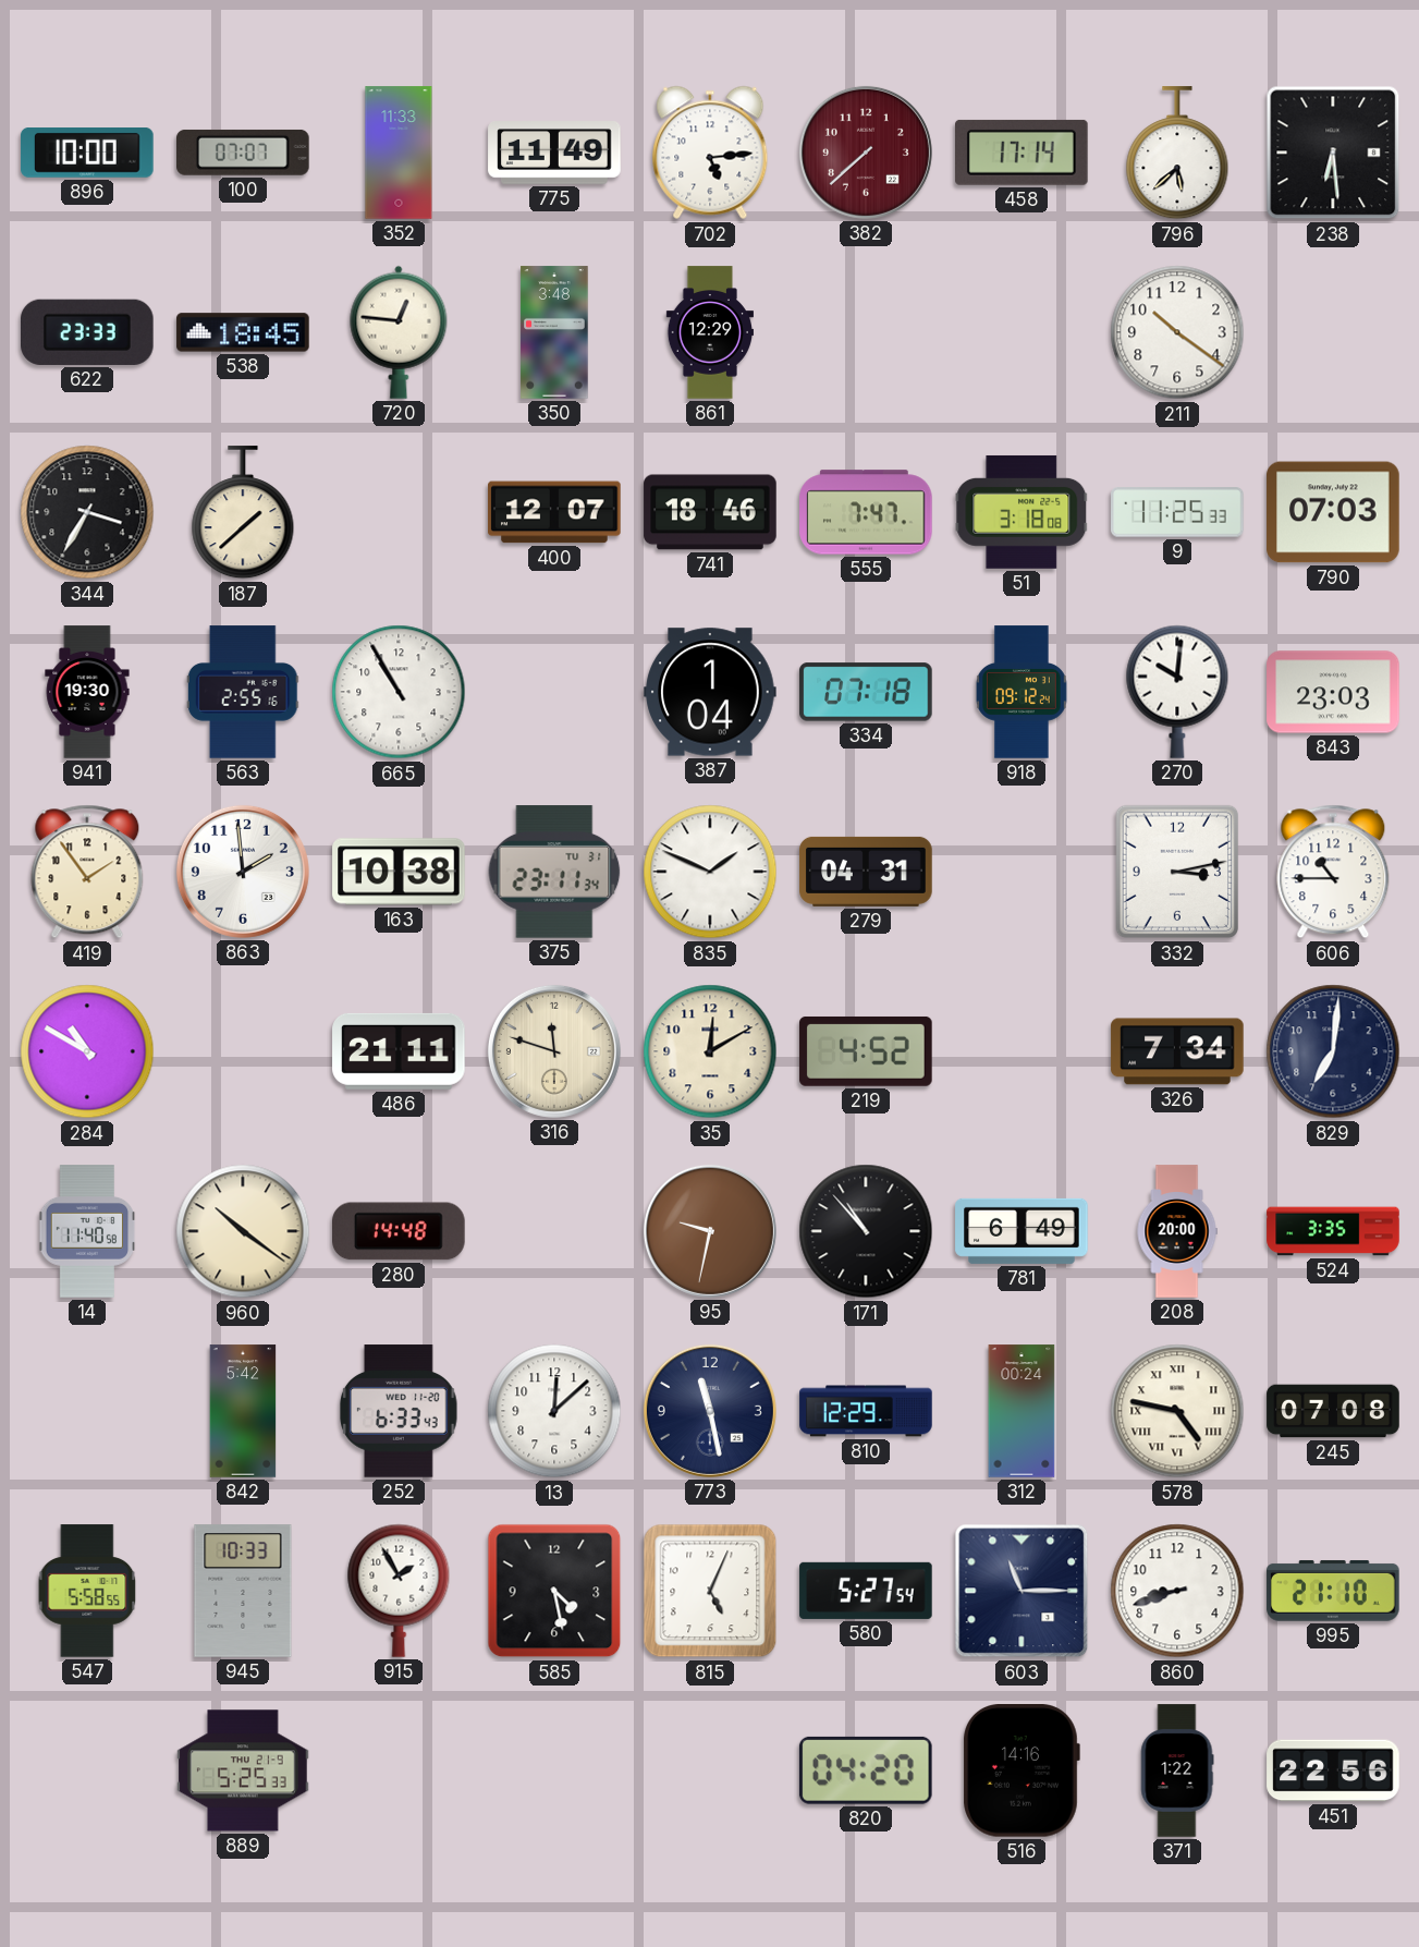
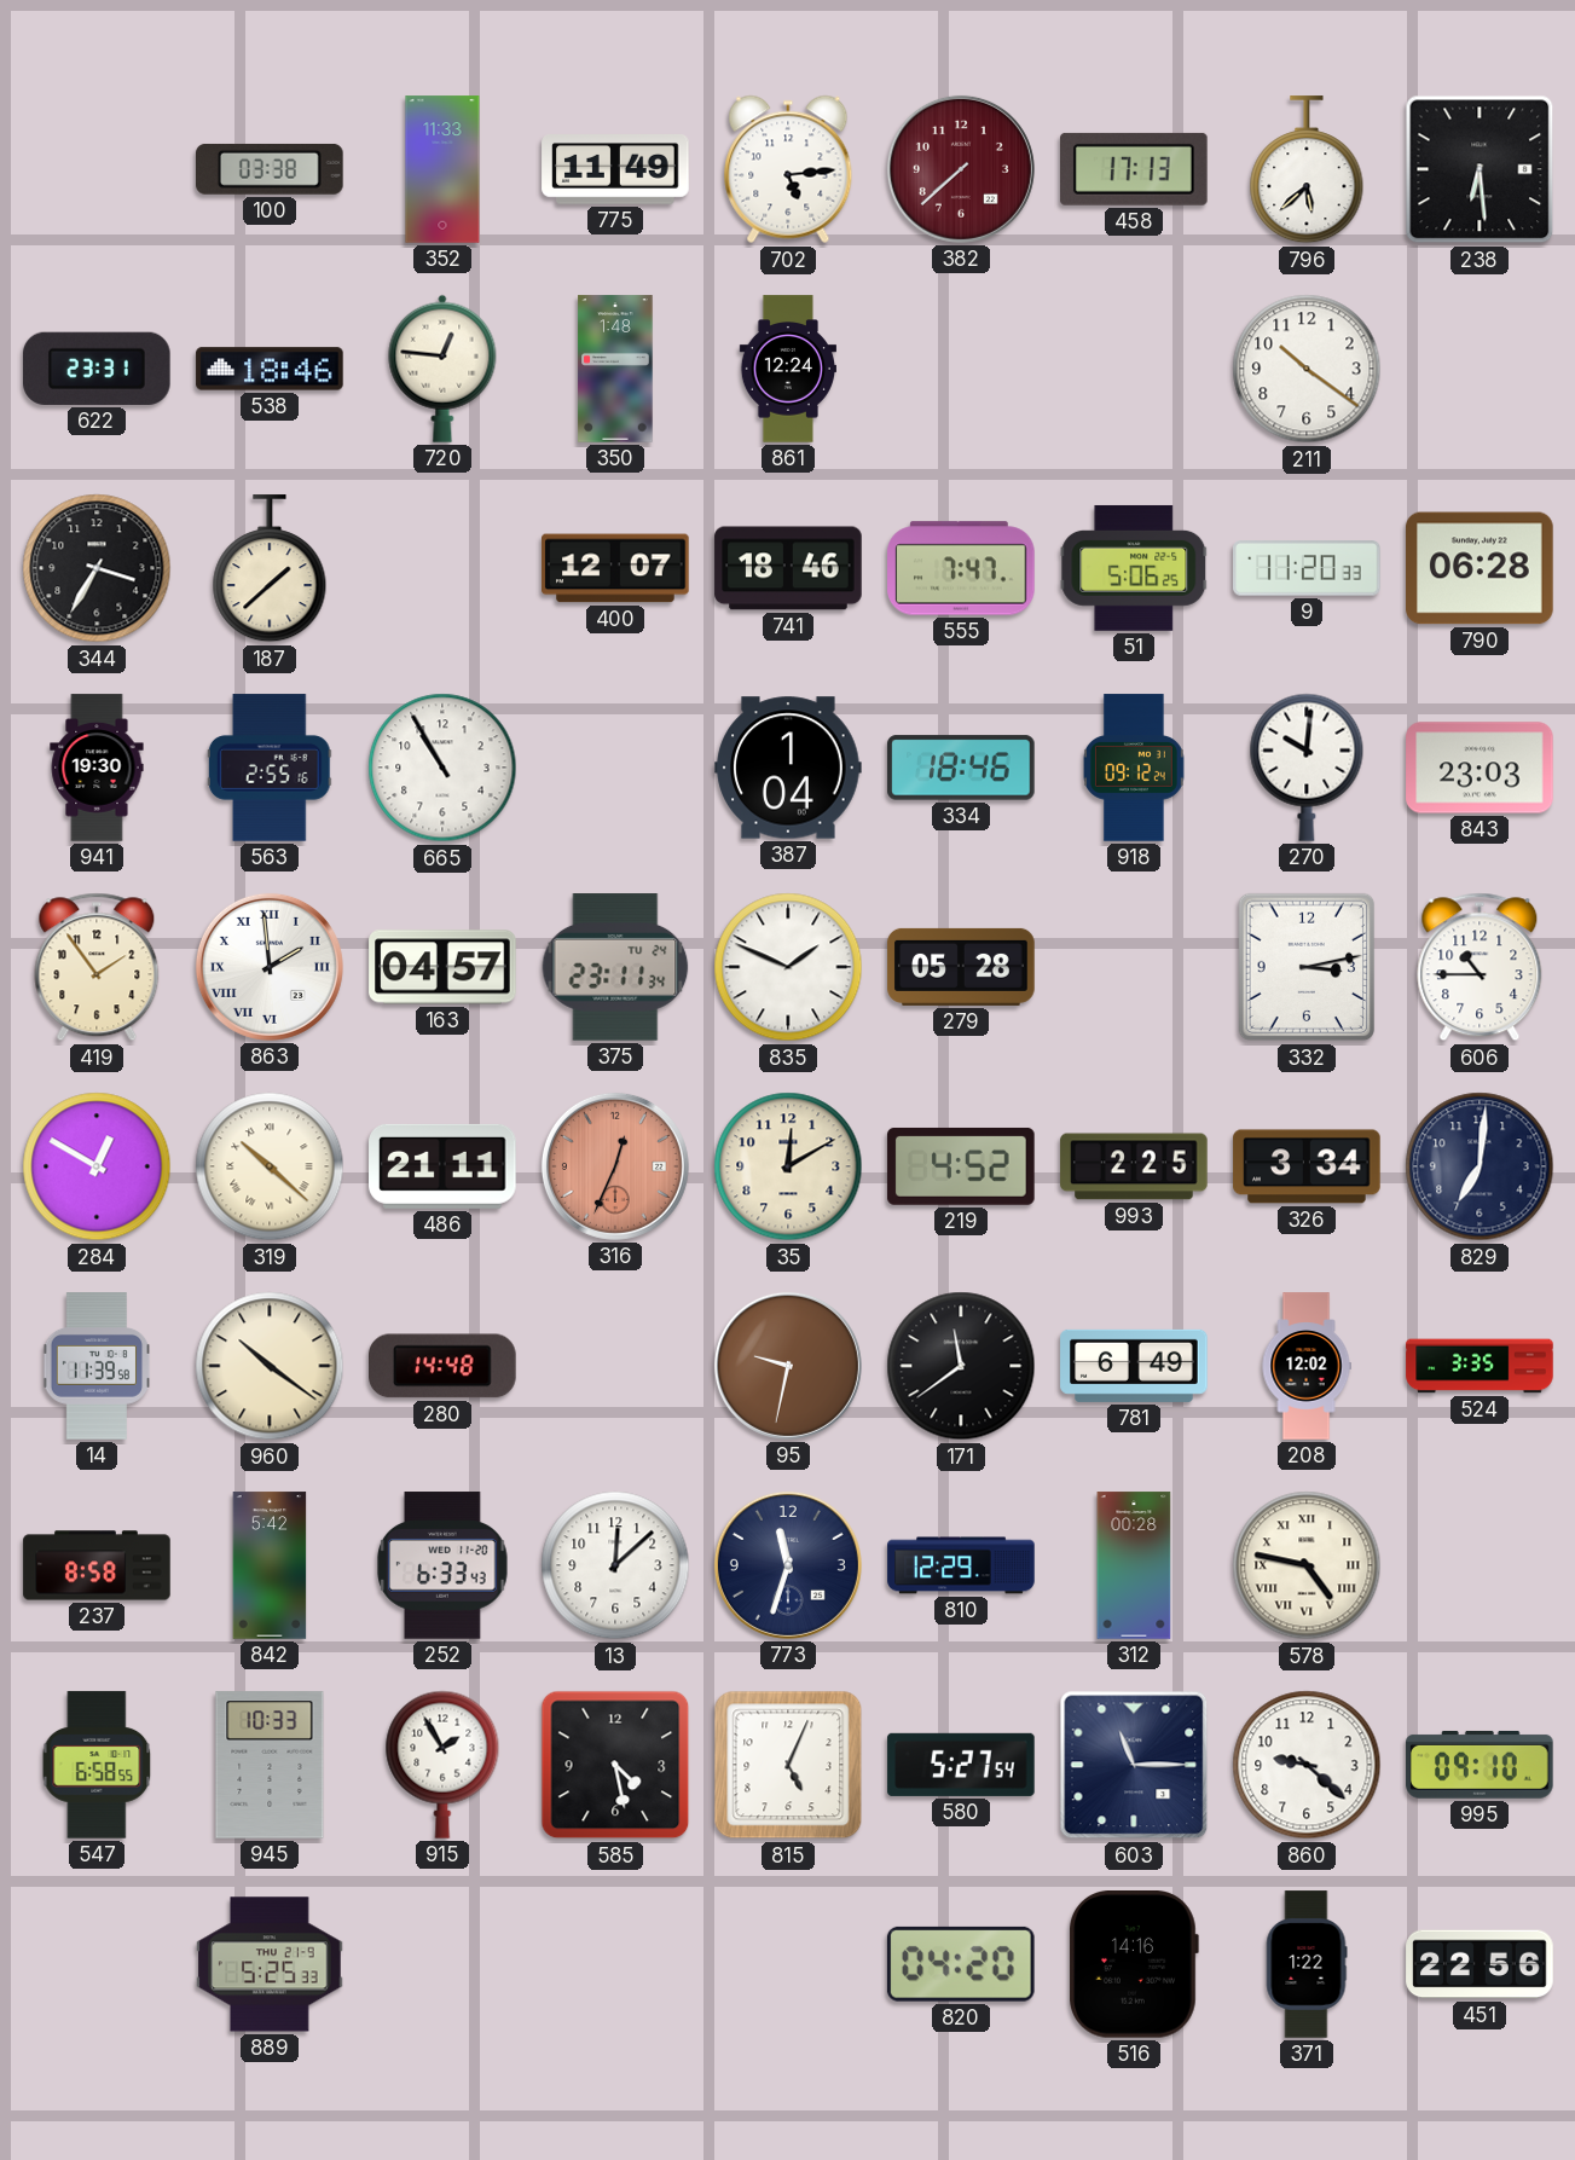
896: 10:00 -> none
100: 07:07 -> 03:38
458: 17:14 -> 17:13
622: 23:33 -> 23:31
538: 18:45 -> 18:46
350: 3:48 -> 1:48
861: 12:29 -> 12:24
51: 3:18 -> 5:06
9: 11:25 -> 11:20
790: 07:03 -> 06:28
334: 07:18 -> 18:46
863 numerals: Arabic -> Roman
163: 10:38 -> 04:57
375 date: TU 31 -> TU 24
279: 04:31 -> 05:28
284: 10:50 -> 12:50
319: none -> 10:22
316: 11:48 -> 12:34
316 dial: cream -> salmon
993: none -> 2:25
326: 7:34 -> 3:34
14: 11:40 -> 11:39
171: 10:53 -> 11:39
208: 20:00 -> 12:02
237: none -> 8:58
773: 11:28 -> 11:33
312: 00:24 -> 00:28
245: 07:08 -> none
547: 5:58 -> 6:58
860: 8:42 -> 9:22
995: 21:10 -> 09:10
